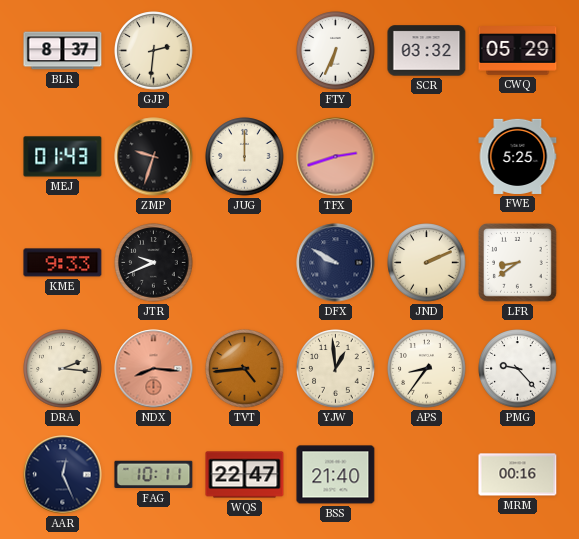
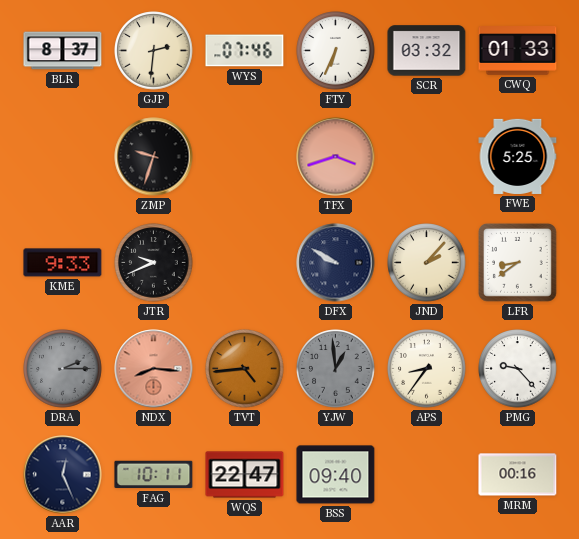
WYS: none -> 07:46
CWQ: 05:29 -> 01:33
MEJ: 01:43 -> none
JUG: 12:00 -> none
TFX: 2:42 -> 3:42
JND: 2:11 -> 2:07
DRA: 2:16 -> 2:15
DRA dial: cream -> grey
YJW dial: cream -> grey
BSS: 21:40 -> 09:40
